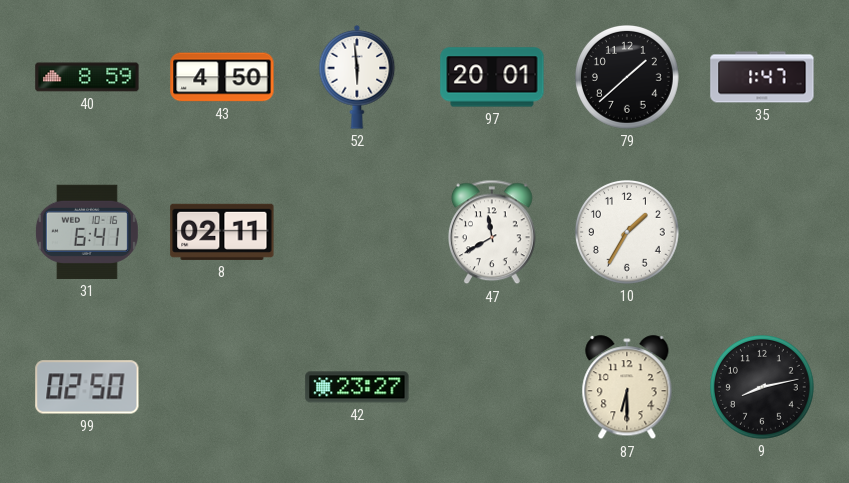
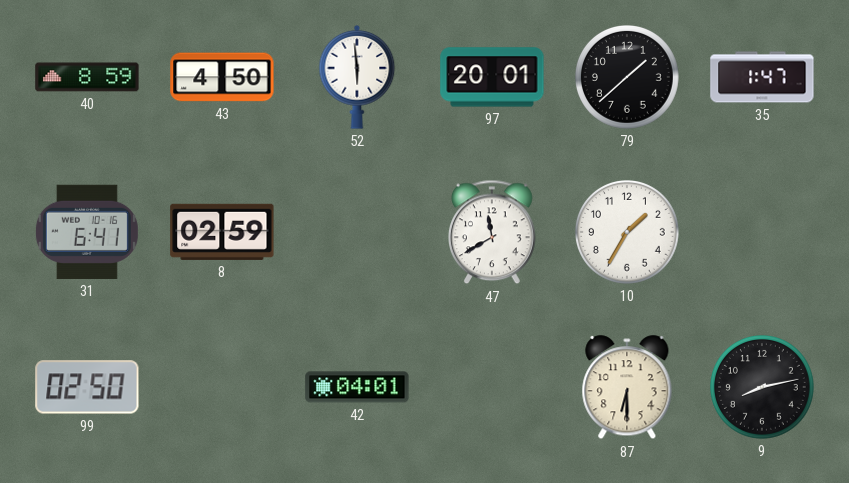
8: 02:11 -> 02:59
42: 23:27 -> 04:01
